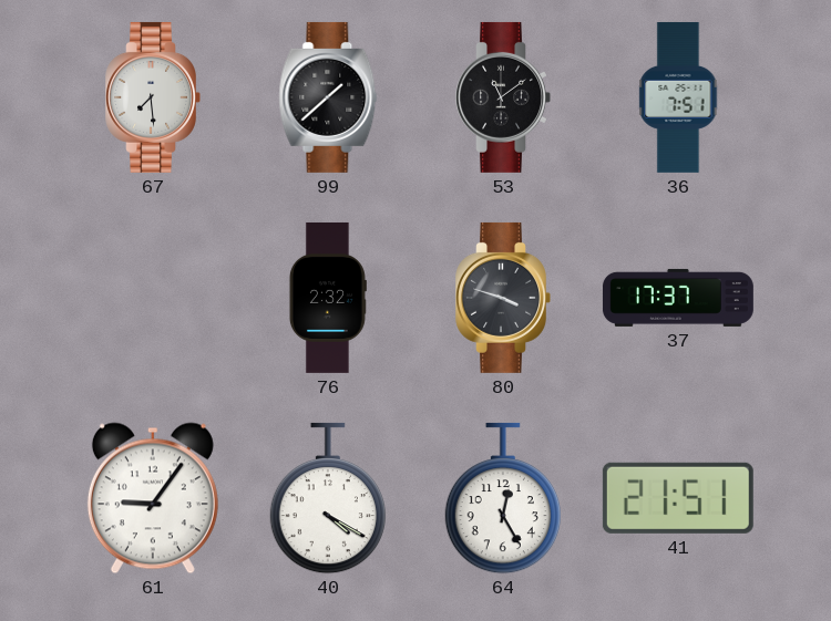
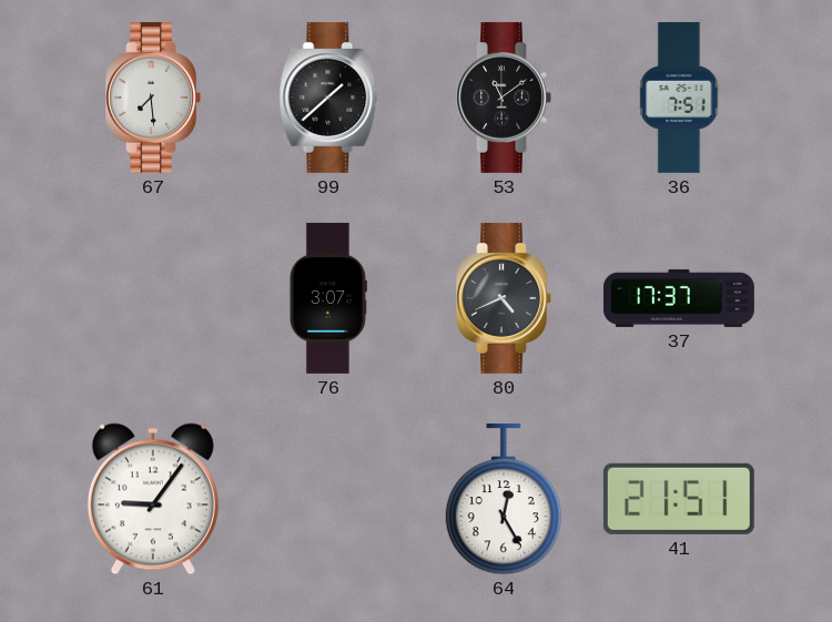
76: 2:32 -> 3:07
80: 3:48 -> 4:41
40: 4:20 -> none
